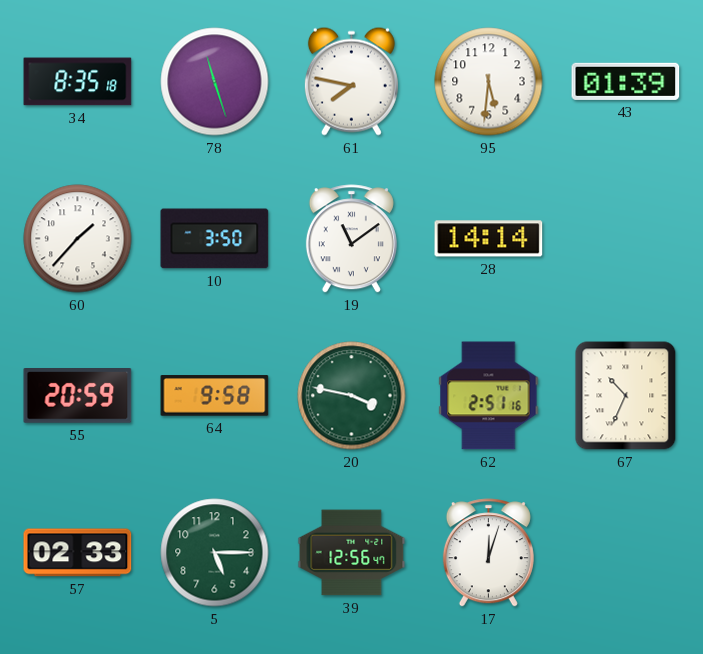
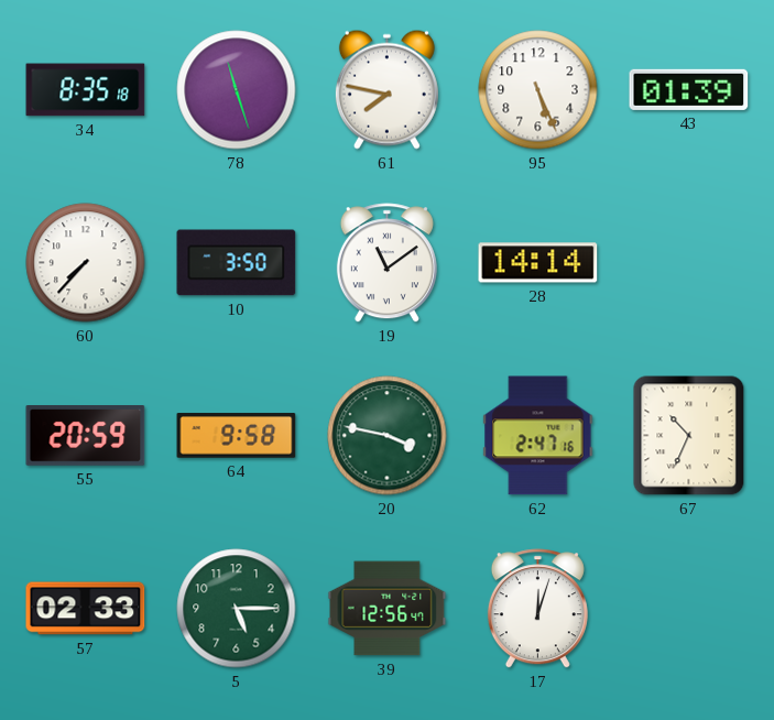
95: 5:31 -> 5:26
60: 1:37 -> 7:37
62: 2:51 -> 2:47
